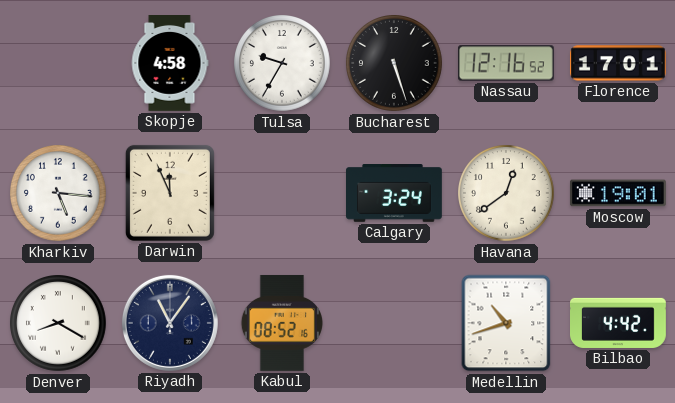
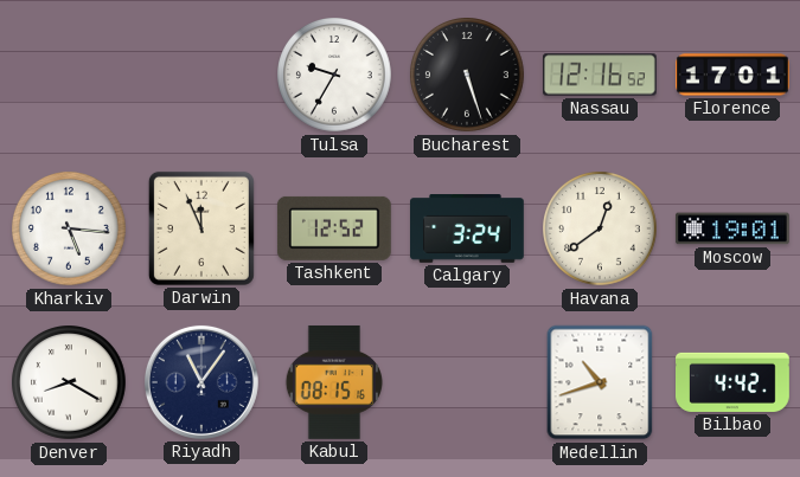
Skopje: 4:58 -> none
Tashkent: none -> 12:52
Kabul: 08:52 -> 08:15
